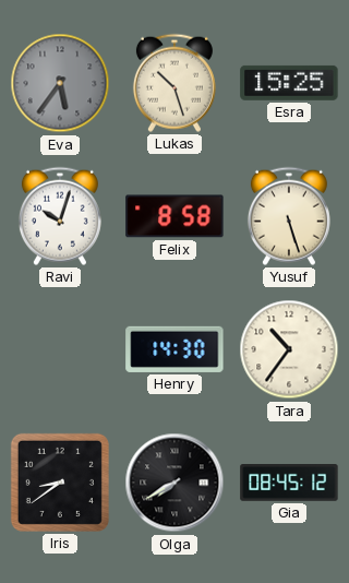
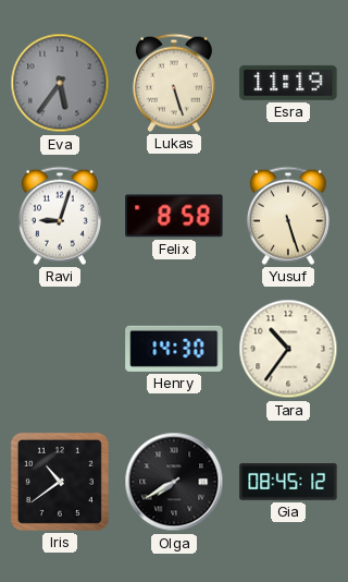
Lukas: 10:27 -> 5:27
Esra: 15:25 -> 11:19
Ravi: 10:03 -> 9:03
Iris: 8:39 -> 10:39
